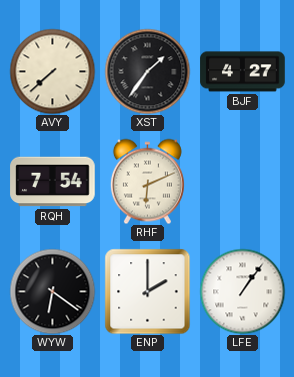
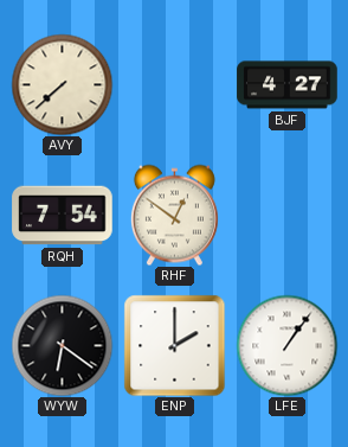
XST: 1:36 -> none
RHF: 6:11 -> 12:51
